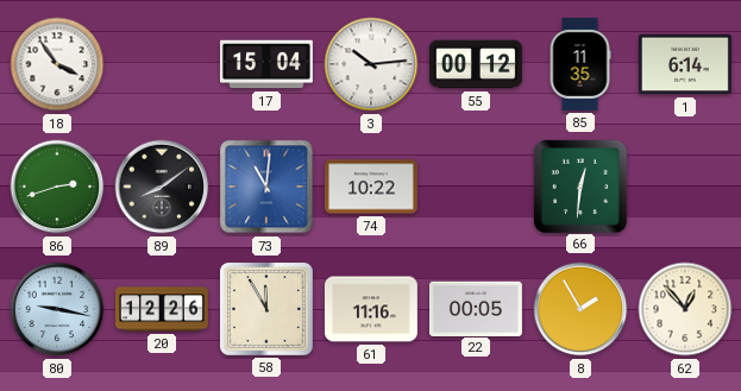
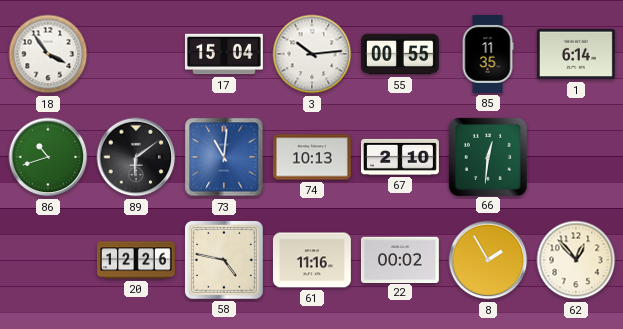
55: 00:12 -> 00:55
86: 2:42 -> 10:42
89: 8:09 -> 6:09
74: 10:22 -> 10:13
67: none -> 2:10
80: 9:17 -> none
58: 11:55 -> 4:47
22: 00:05 -> 00:02
